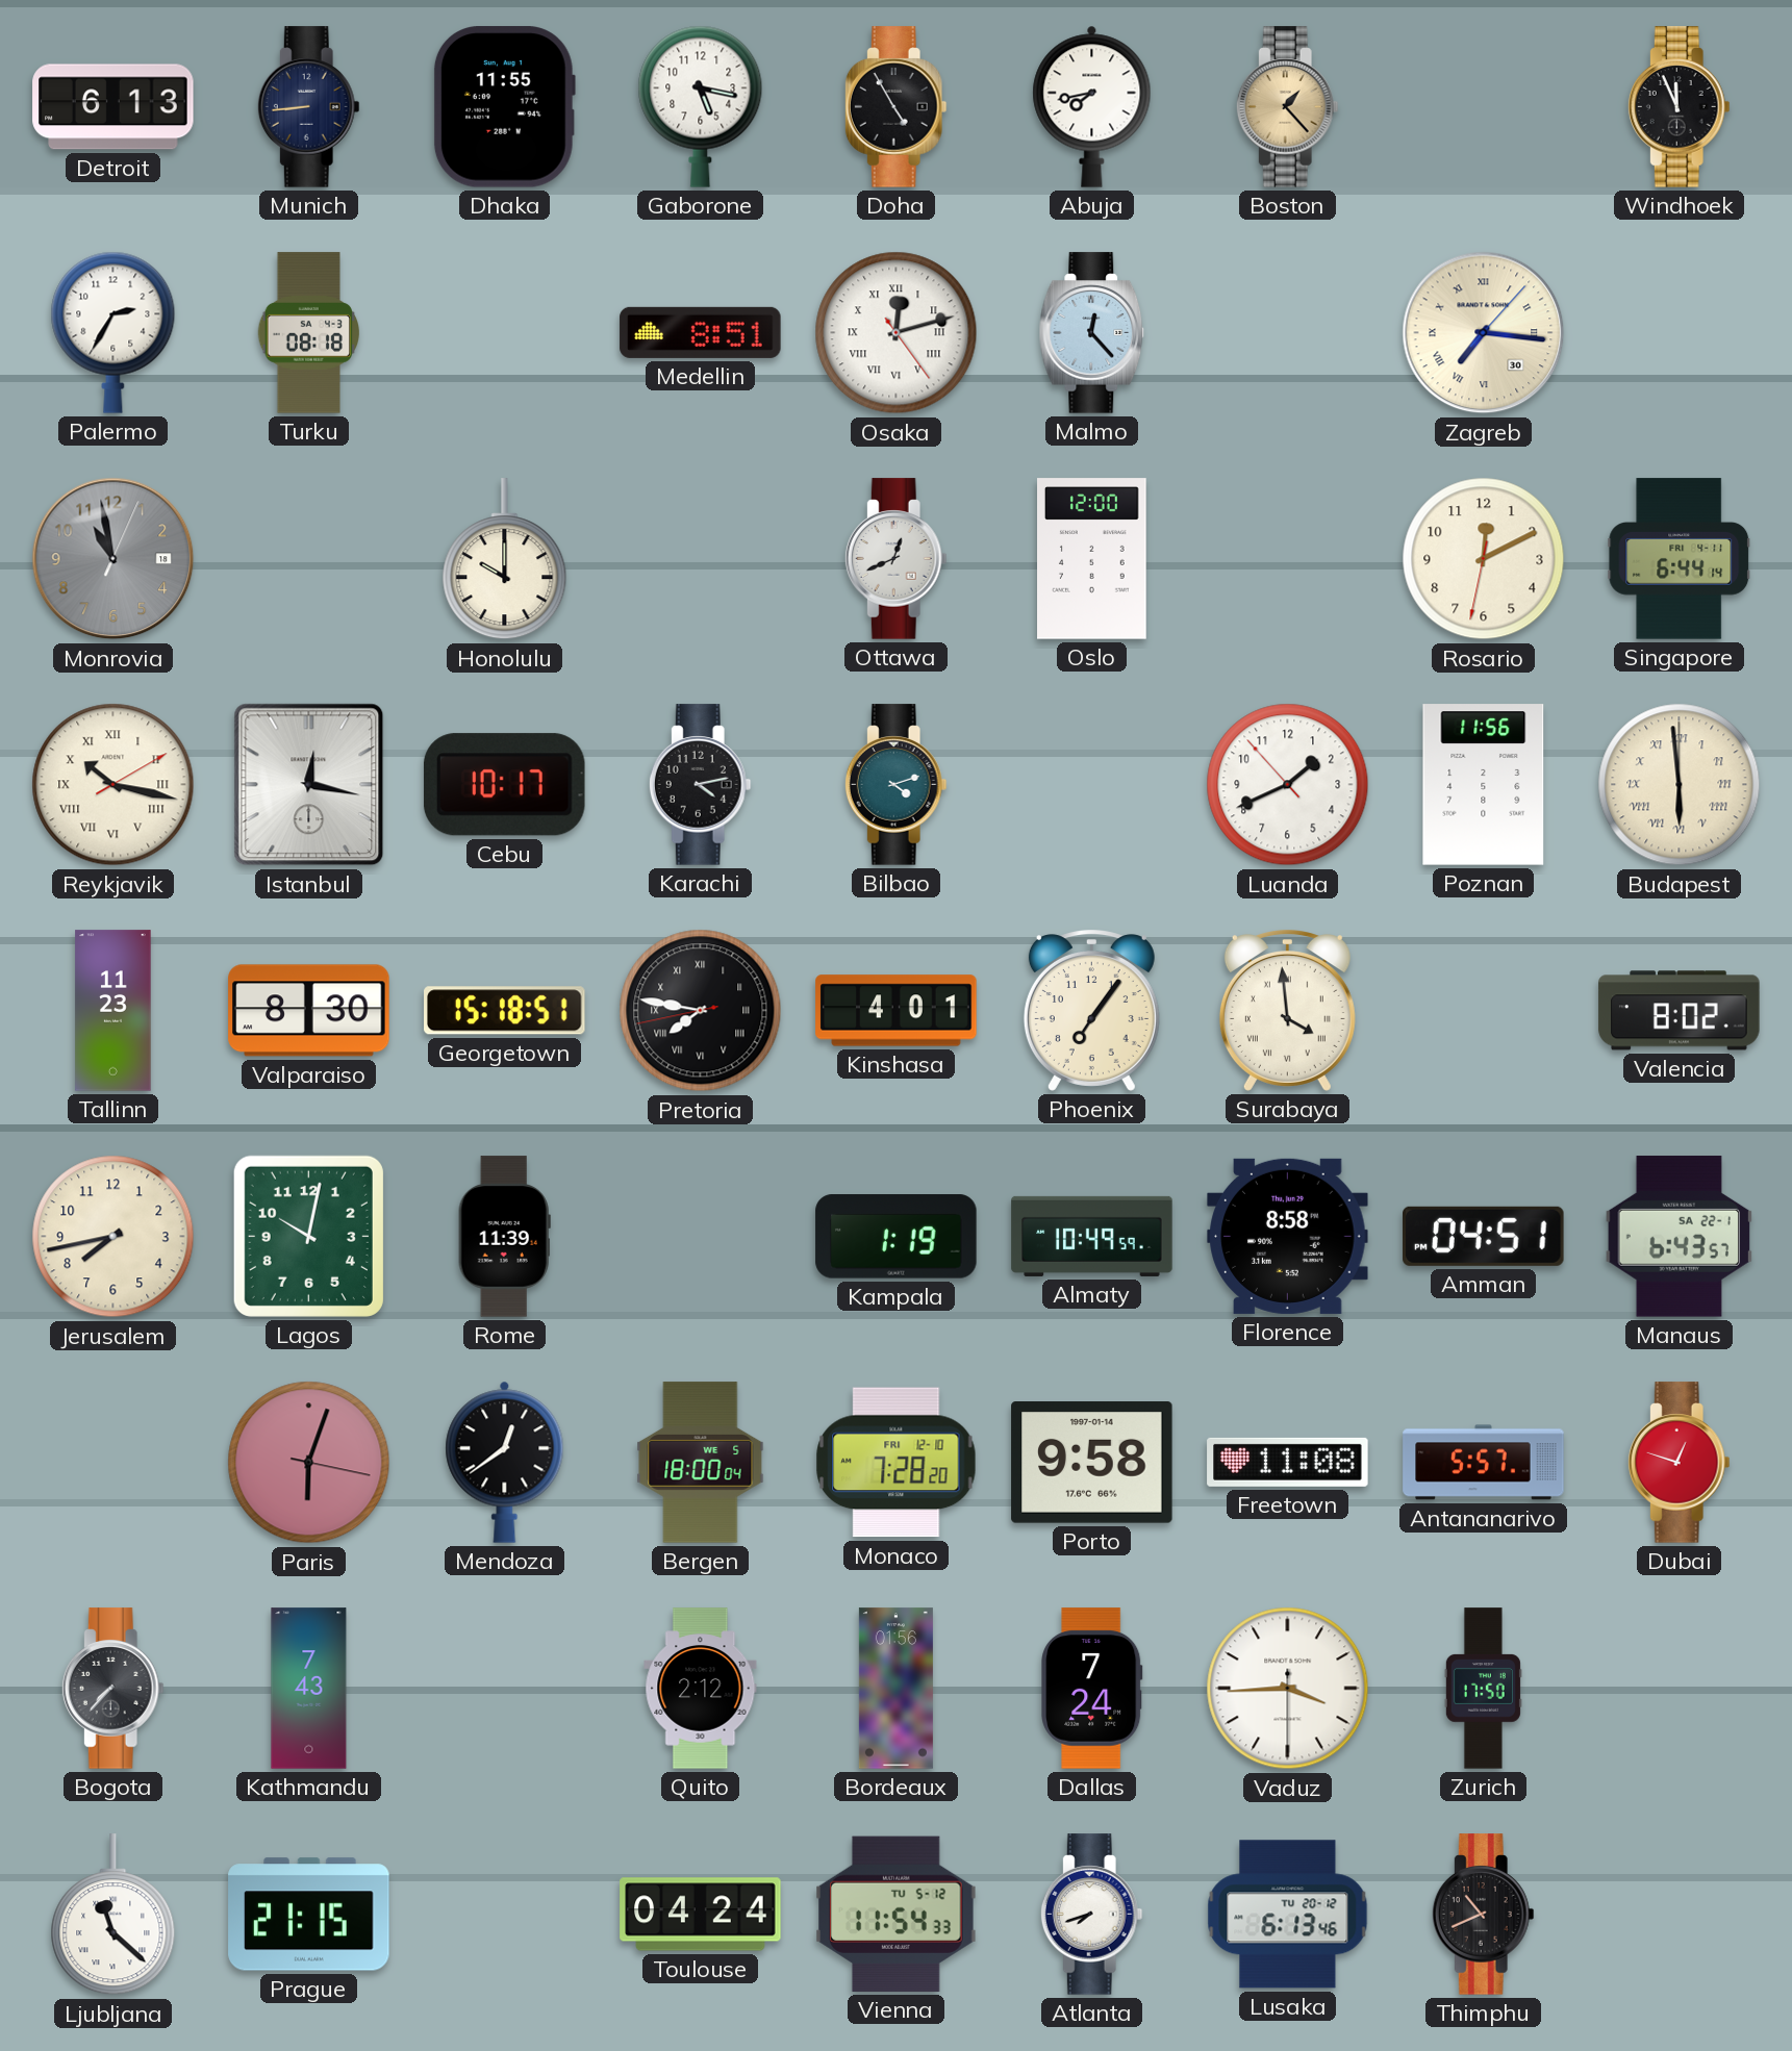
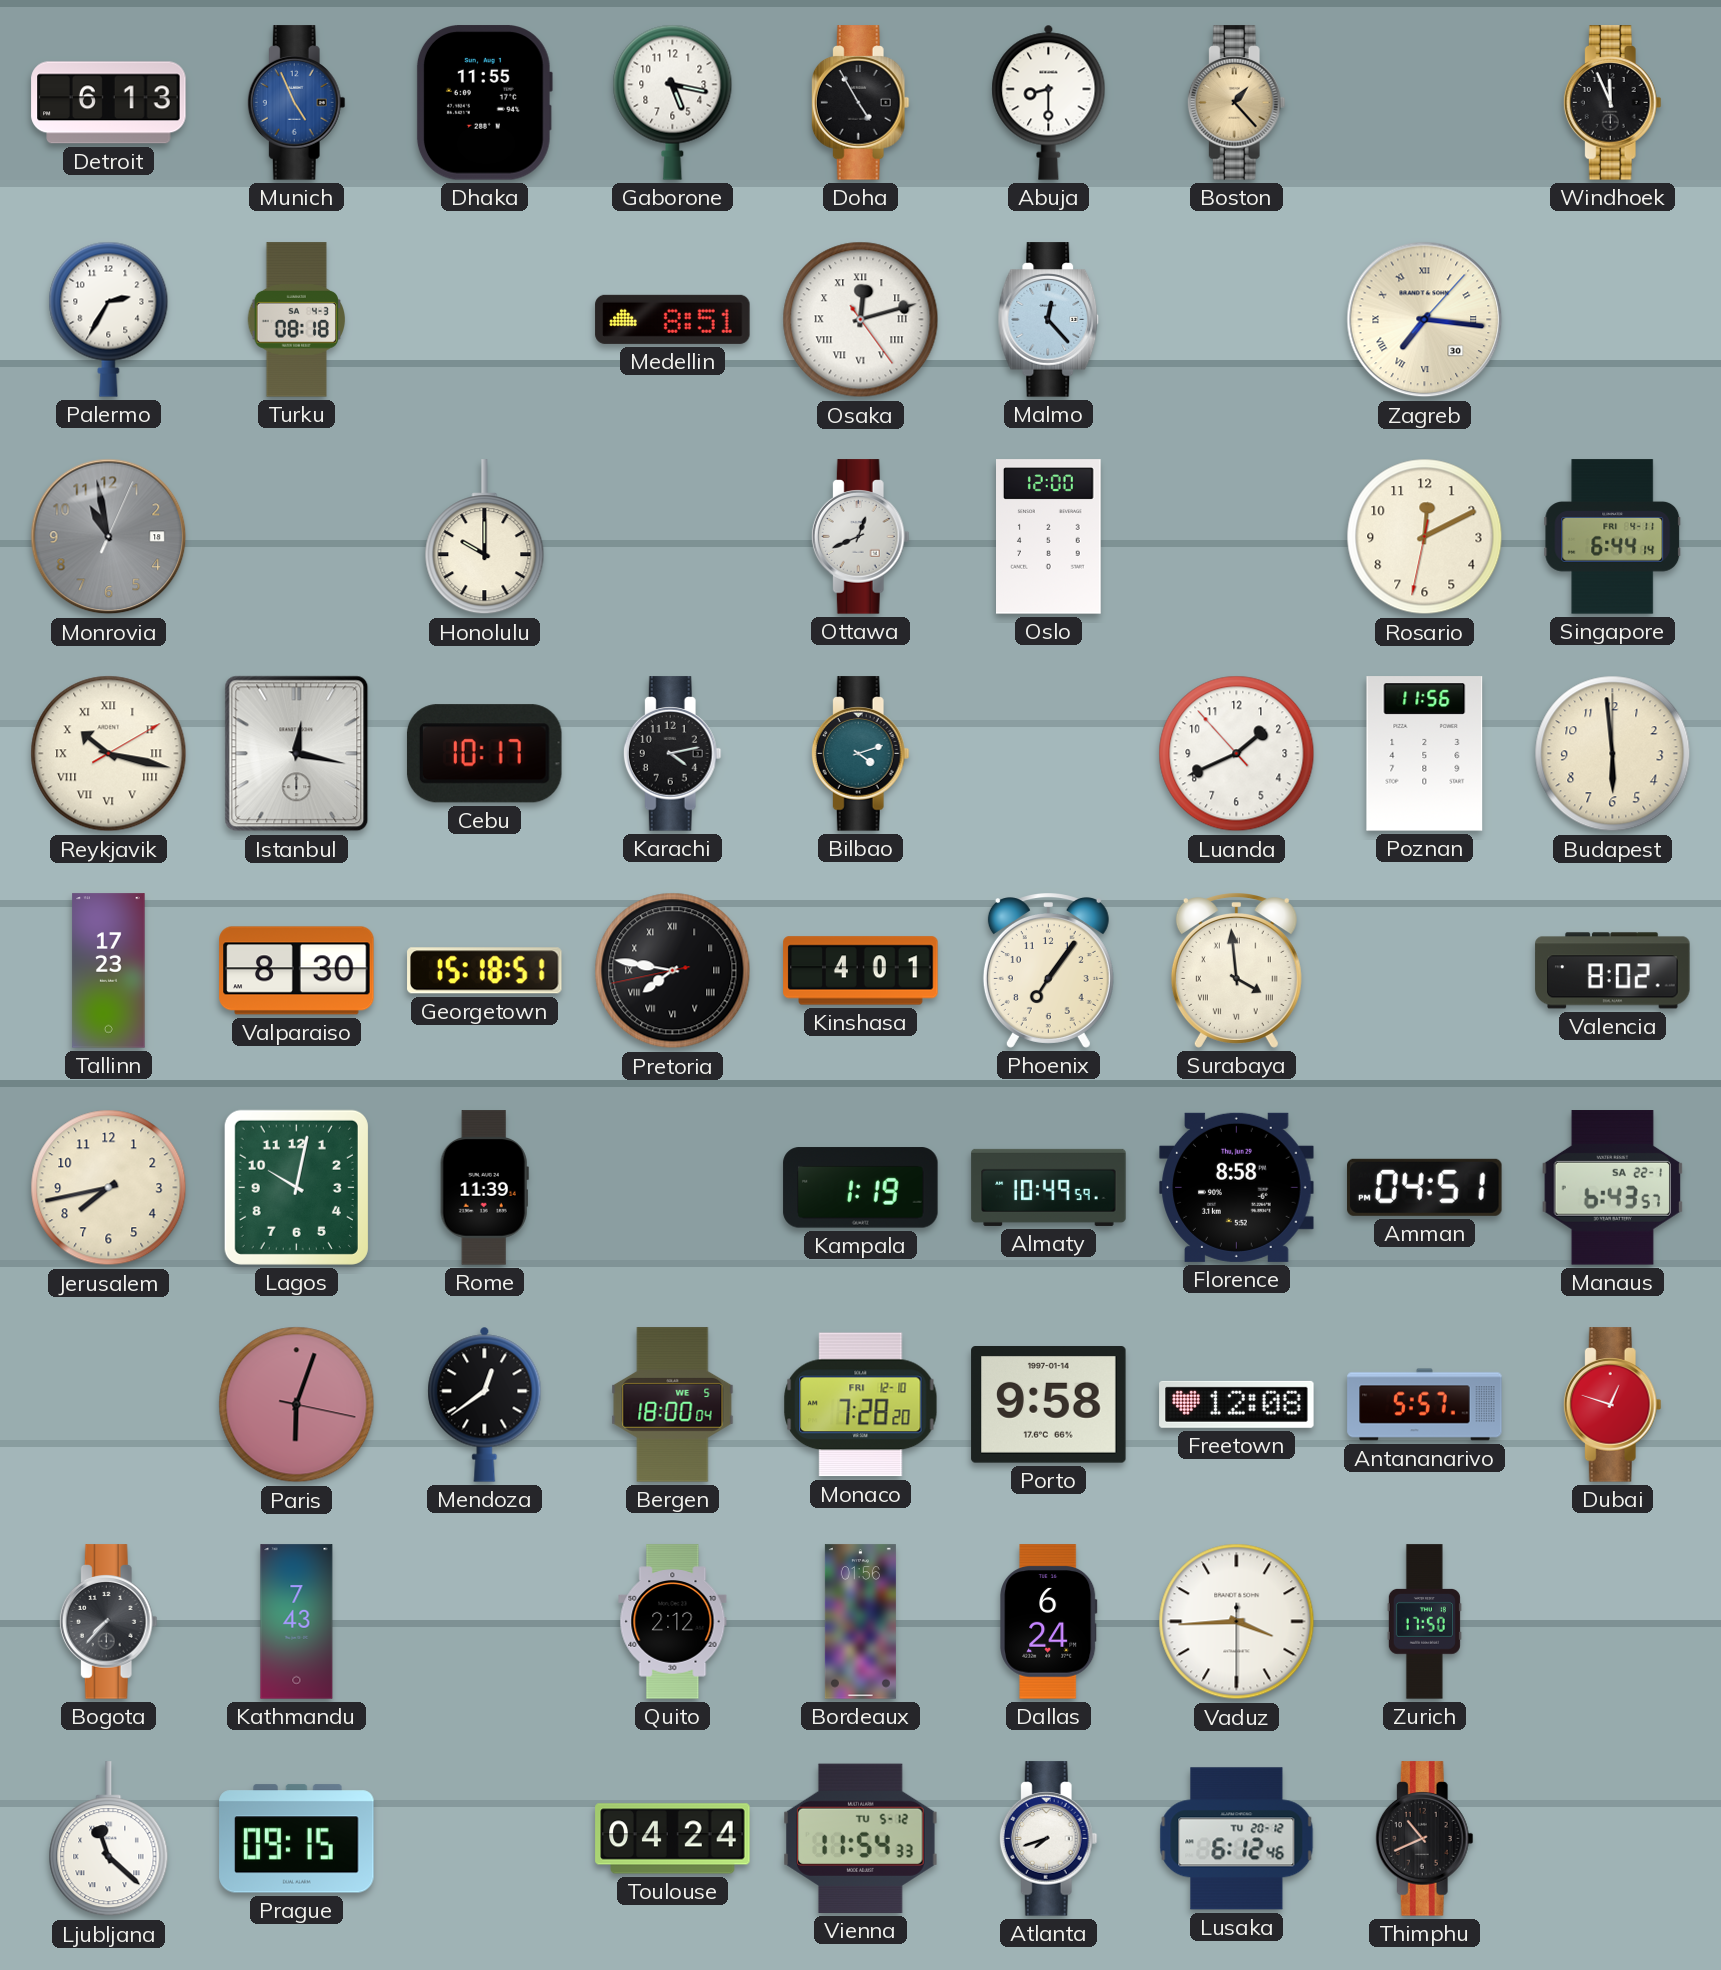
Munich: 8:44 -> 4:56
Munich dial: navy -> blue
Abuja: 7:43 -> 8:30
Budapest numerals: Roman -> Arabic
Tallinn: 11:23 -> 17:23
Freetown: 11:08 -> 12:08
Dallas: 7:24 -> 6:24
Prague: 21:15 -> 09:15
Lusaka: 6:13 -> 6:12
